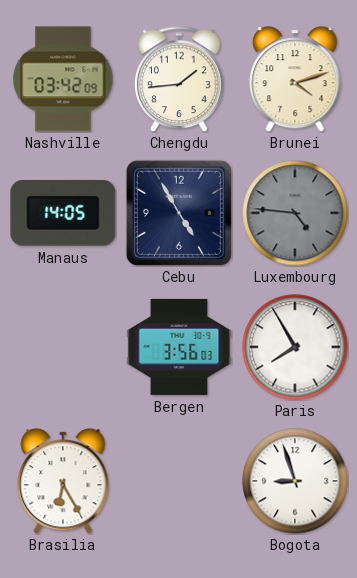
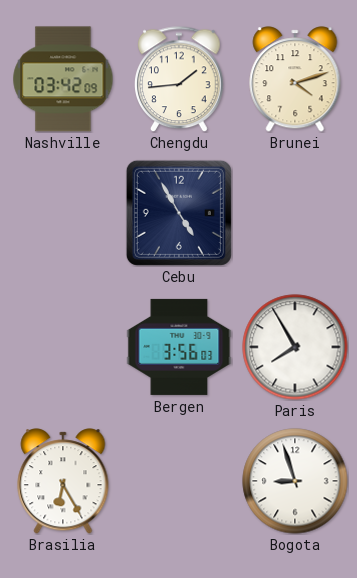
Manaus: 14:05 -> none
Luxembourg: 4:46 -> none
